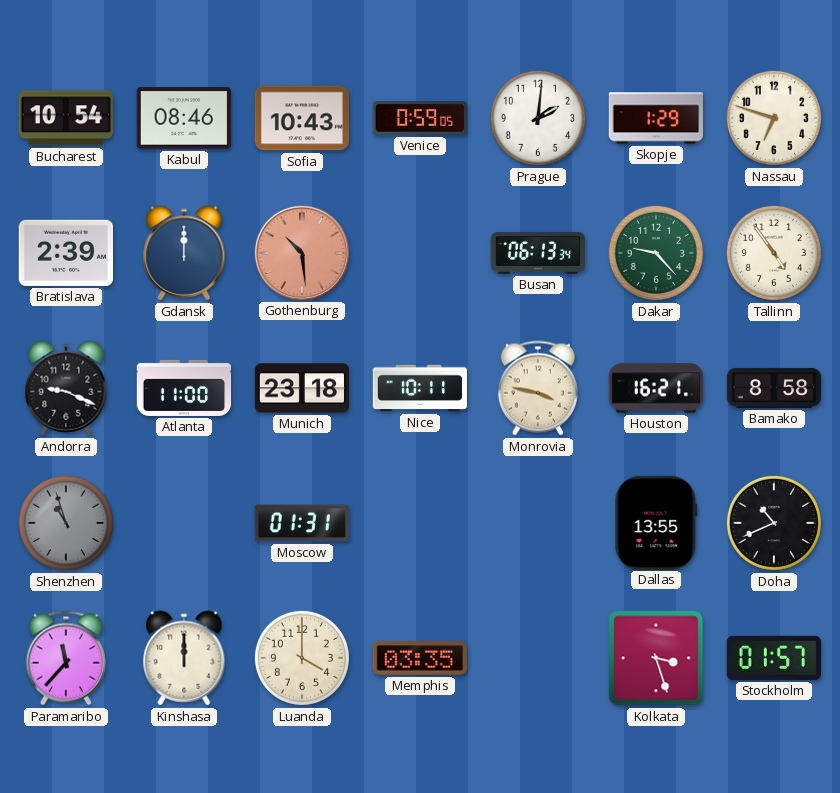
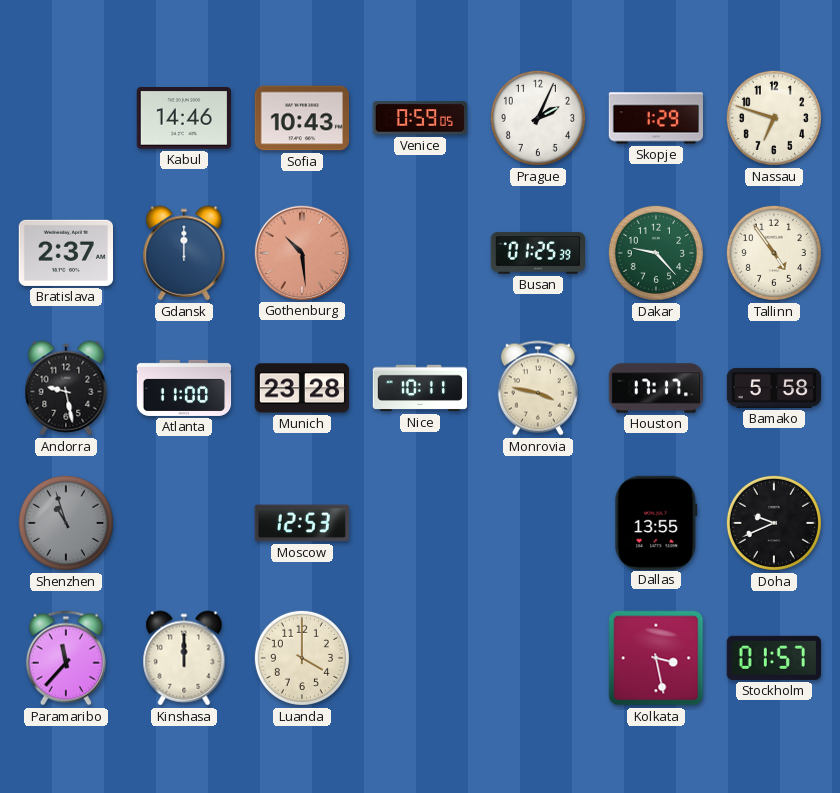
Bucharest: 10:54 -> none
Kabul: 08:46 -> 14:46
Prague: 2:01 -> 2:04
Bratislava: 2:39 -> 2:37
Busan: 06:13 -> 01:25
Andorra: 9:19 -> 9:28
Munich: 23:18 -> 23:28
Houston: 16:21 -> 17:17
Bamako: 8:58 -> 5:58
Moscow: 01:31 -> 12:53
Doha: 10:41 -> 9:41
Memphis: 03:35 -> none
Kolkata: 3:27 -> 3:28
